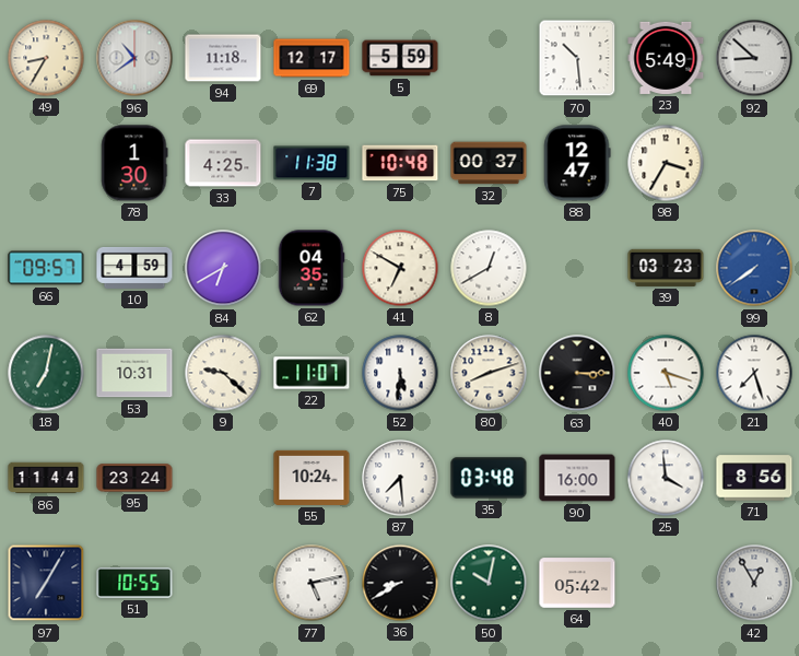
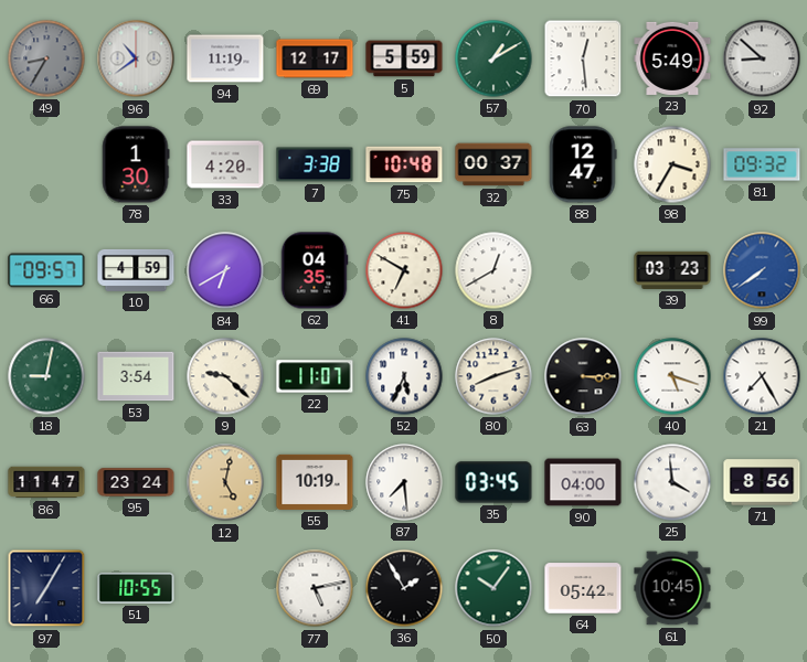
49 dial: cream -> grey
94: 11:18 -> 11:19
57: none -> 1:10
70: 10:29 -> 12:29
33: 4:25 -> 4:20
7: 11:38 -> 3:38
81: none -> 09:32
18: 7:02 -> 9:02
53: 10:31 -> 3:54
52: 5:31 -> 5:34
21: 7:27 -> 7:25
86: 11:44 -> 11:47
12: none -> 5:02
55: 10:24 -> 10:19
35: 03:48 -> 03:45
90: 16:00 -> 04:00
36: 8:40 -> 1:55
50: 10:02 -> 10:06
61: none -> 10:45
42: 12:55 -> none
